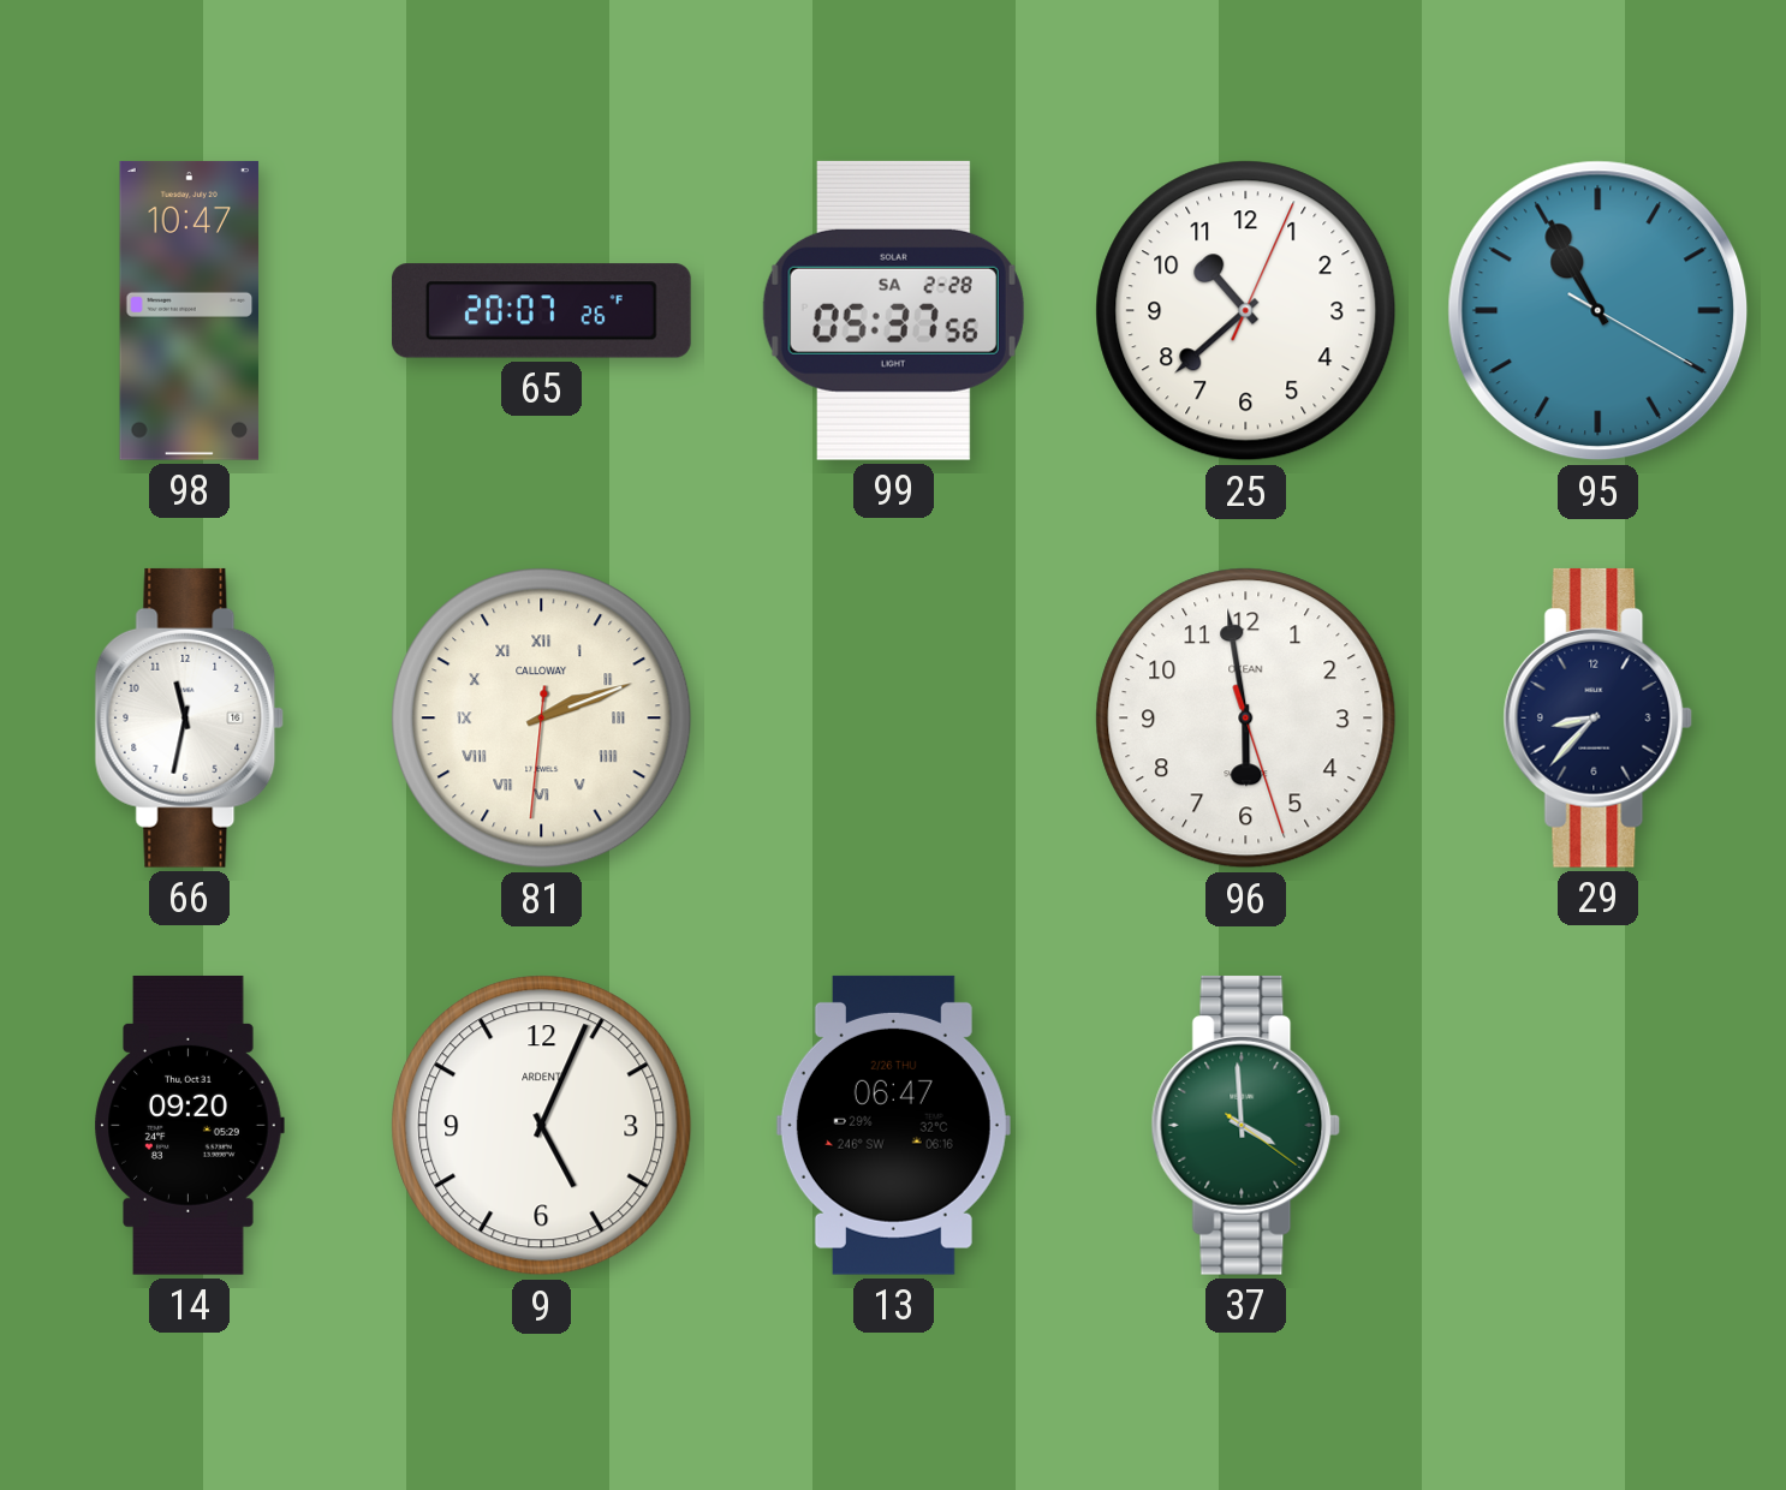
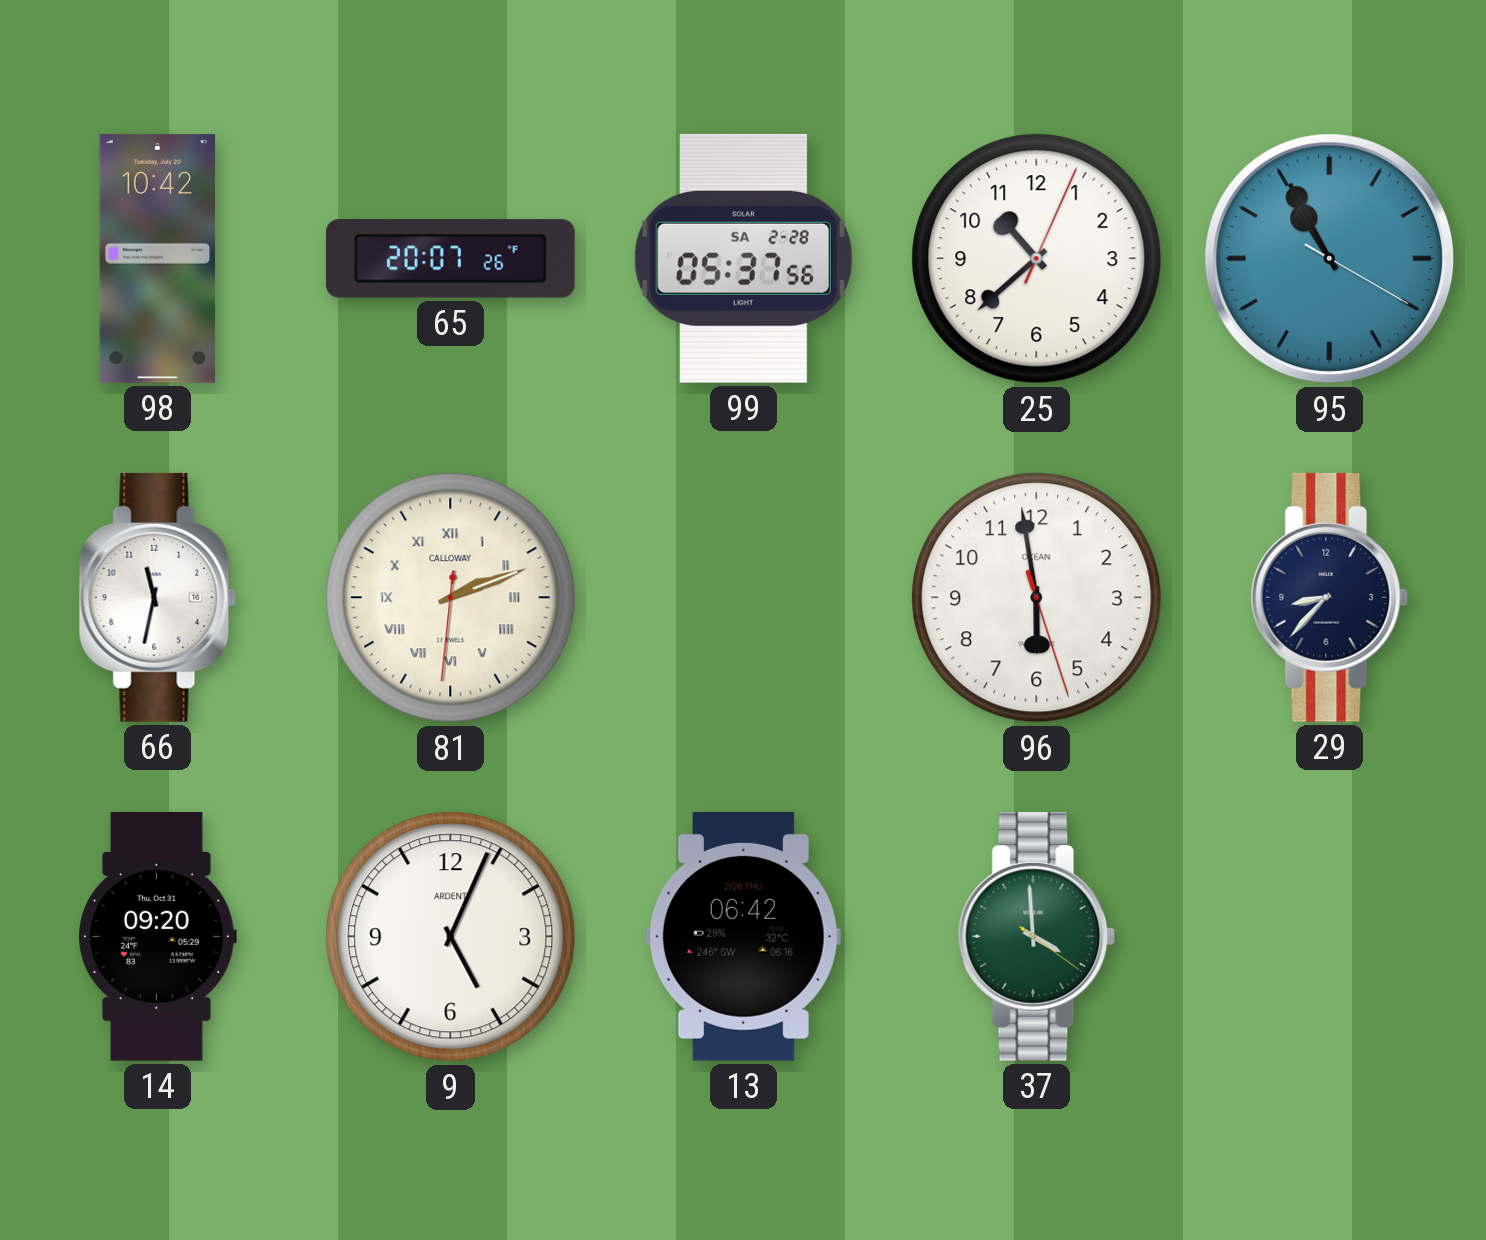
98: 10:47 -> 10:42
13: 06:47 -> 06:42
